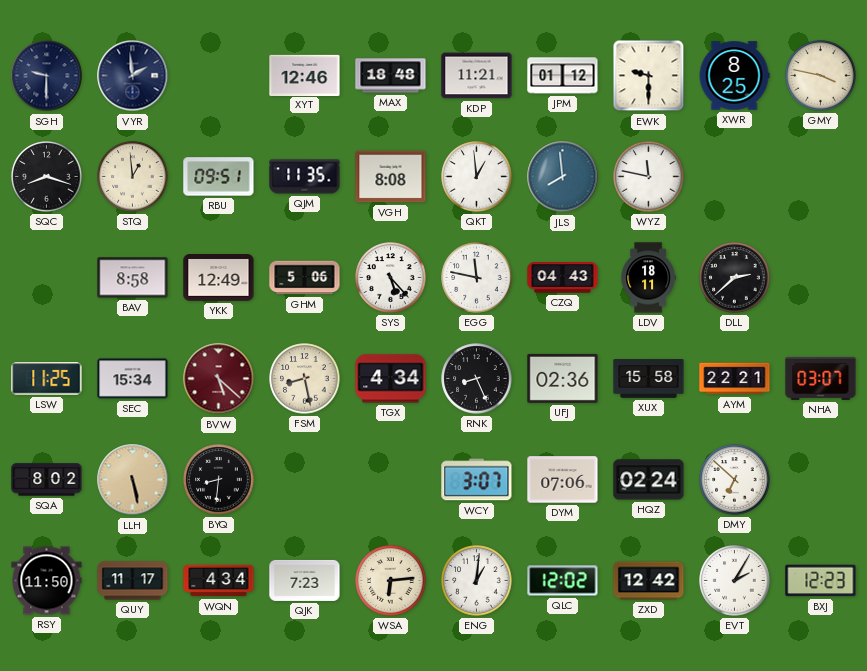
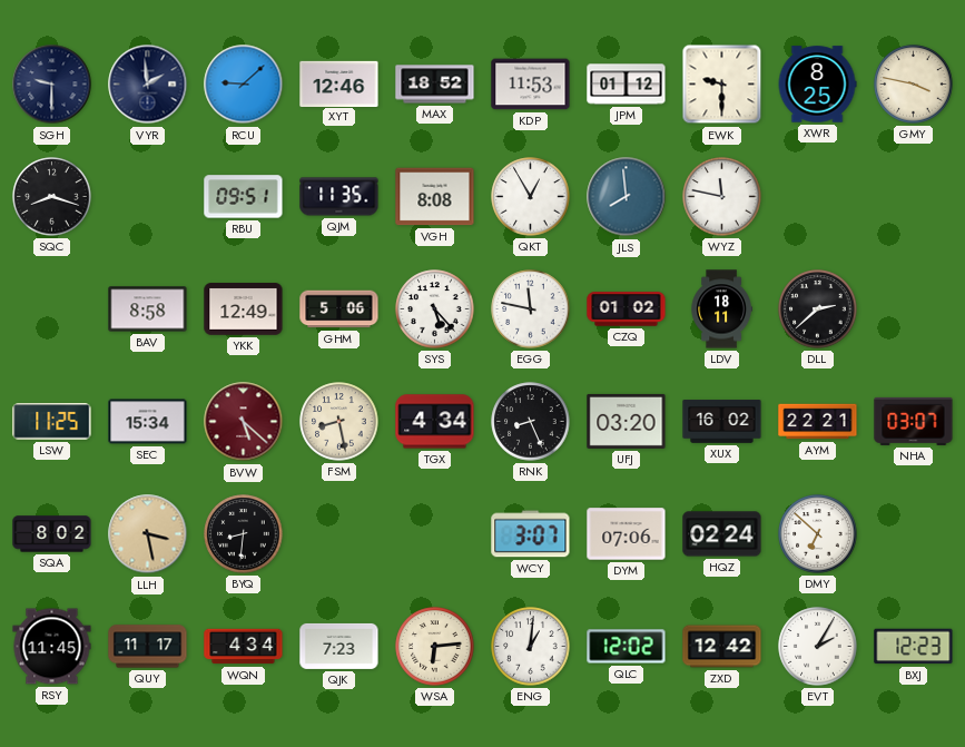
RCU: none -> 9:08
MAX: 18:48 -> 18:52
KDP: 11:21 -> 11:53
STQ: 12:59 -> none
QKT: 12:59 -> 12:55
CZQ: 04:43 -> 01:02
UFJ: 02:36 -> 03:20
XUX: 15:58 -> 16:02
LLH: 5:28 -> 3:28
RSY: 11:50 -> 11:45
